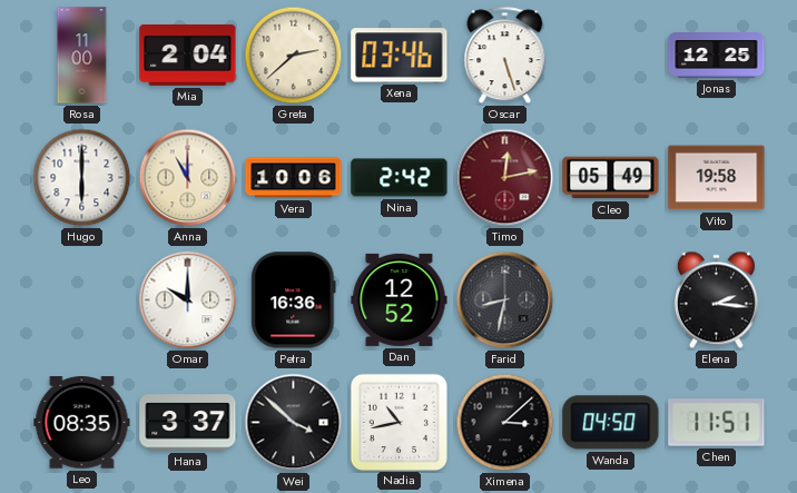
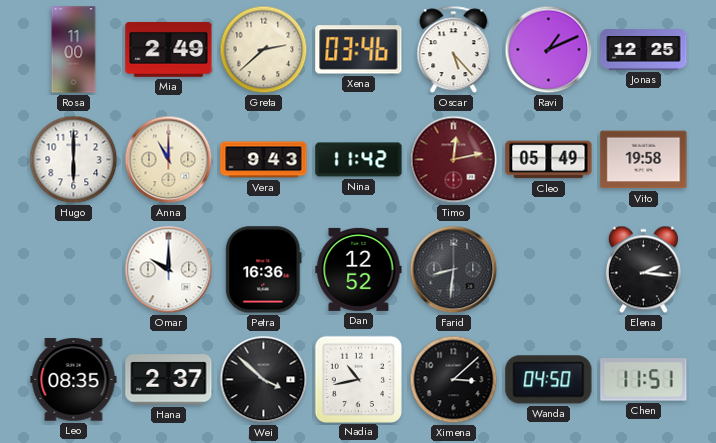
Mia: 2:04 -> 2:49
Oscar: 5:27 -> 5:23
Ravi: none -> 1:11
Vera: 10:06 -> 9:43
Nina: 2:42 -> 11:42
Farid: 8:32 -> 8:31
Hana: 3:37 -> 2:37
